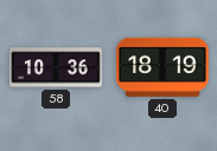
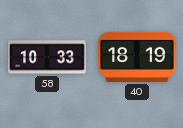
58: 10:36 -> 10:33
